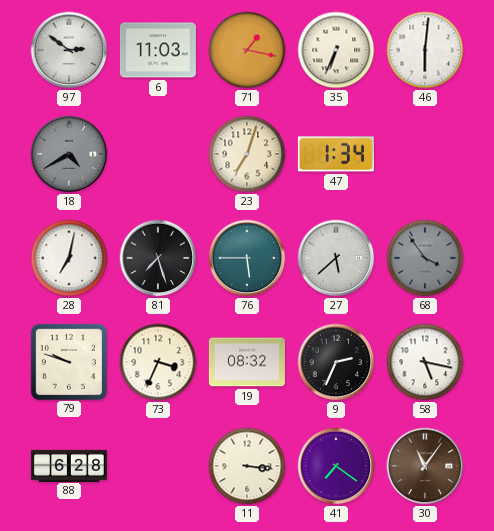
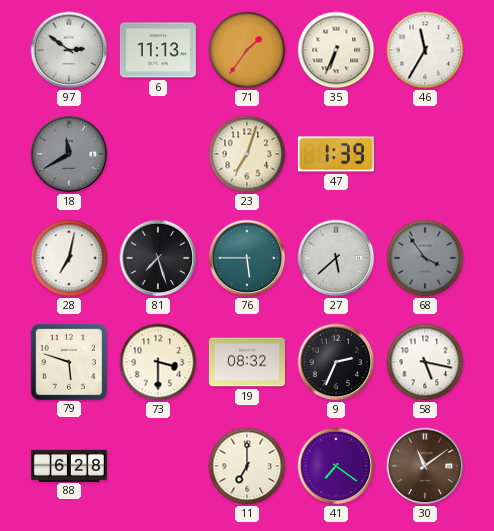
6: 11:03 -> 11:13
71: 1:17 -> 1:36
46: 6:01 -> 11:35
18: 4:40 -> 11:40
47: 1:34 -> 1:39
79: 9:48 -> 5:48
73: 3:34 -> 3:30
11: 3:16 -> 7:00
30: 11:06 -> 11:09
